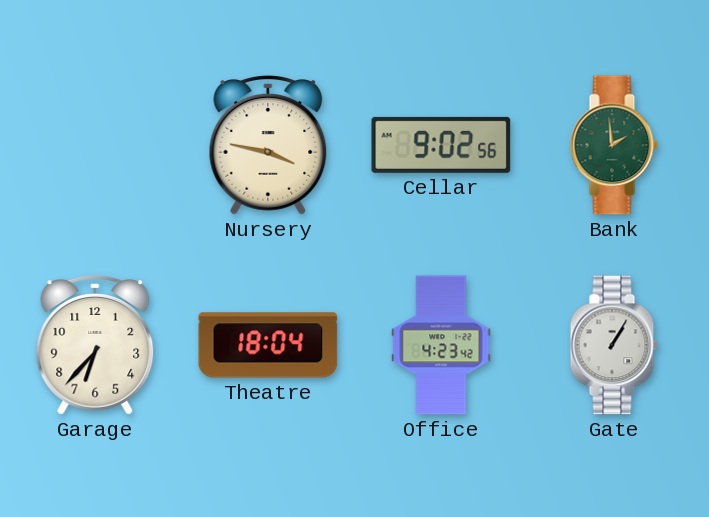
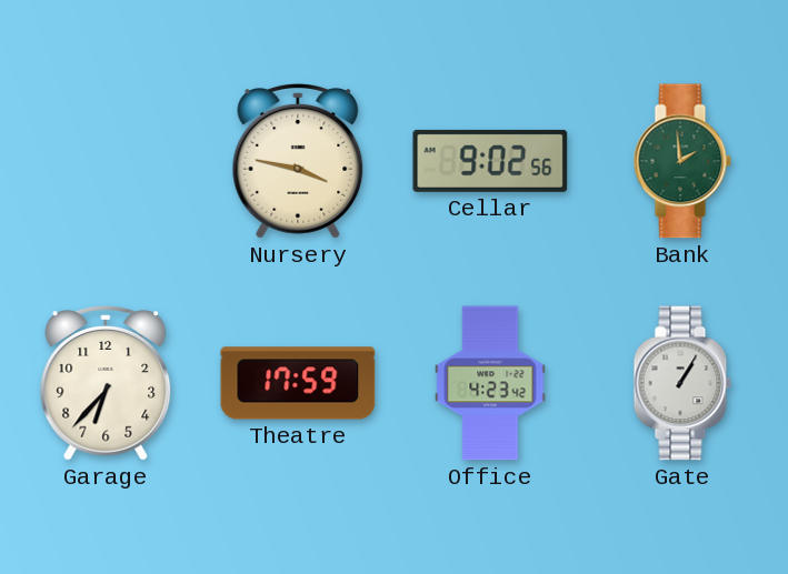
Theatre: 18:04 -> 17:59
